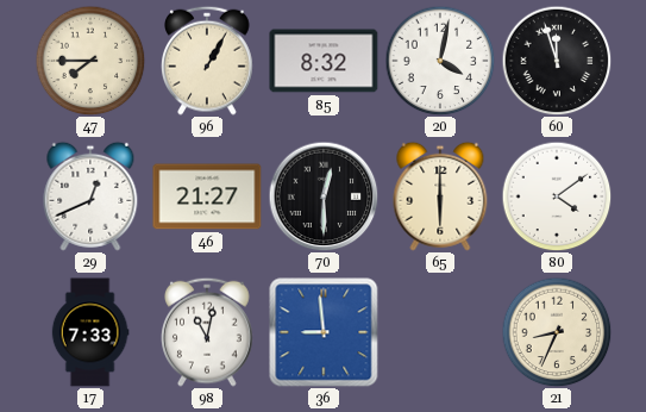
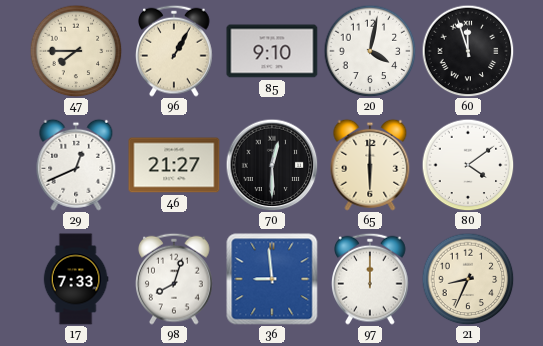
85: 8:32 -> 9:10
98: 11:02 -> 8:03
97: none -> 12:00
